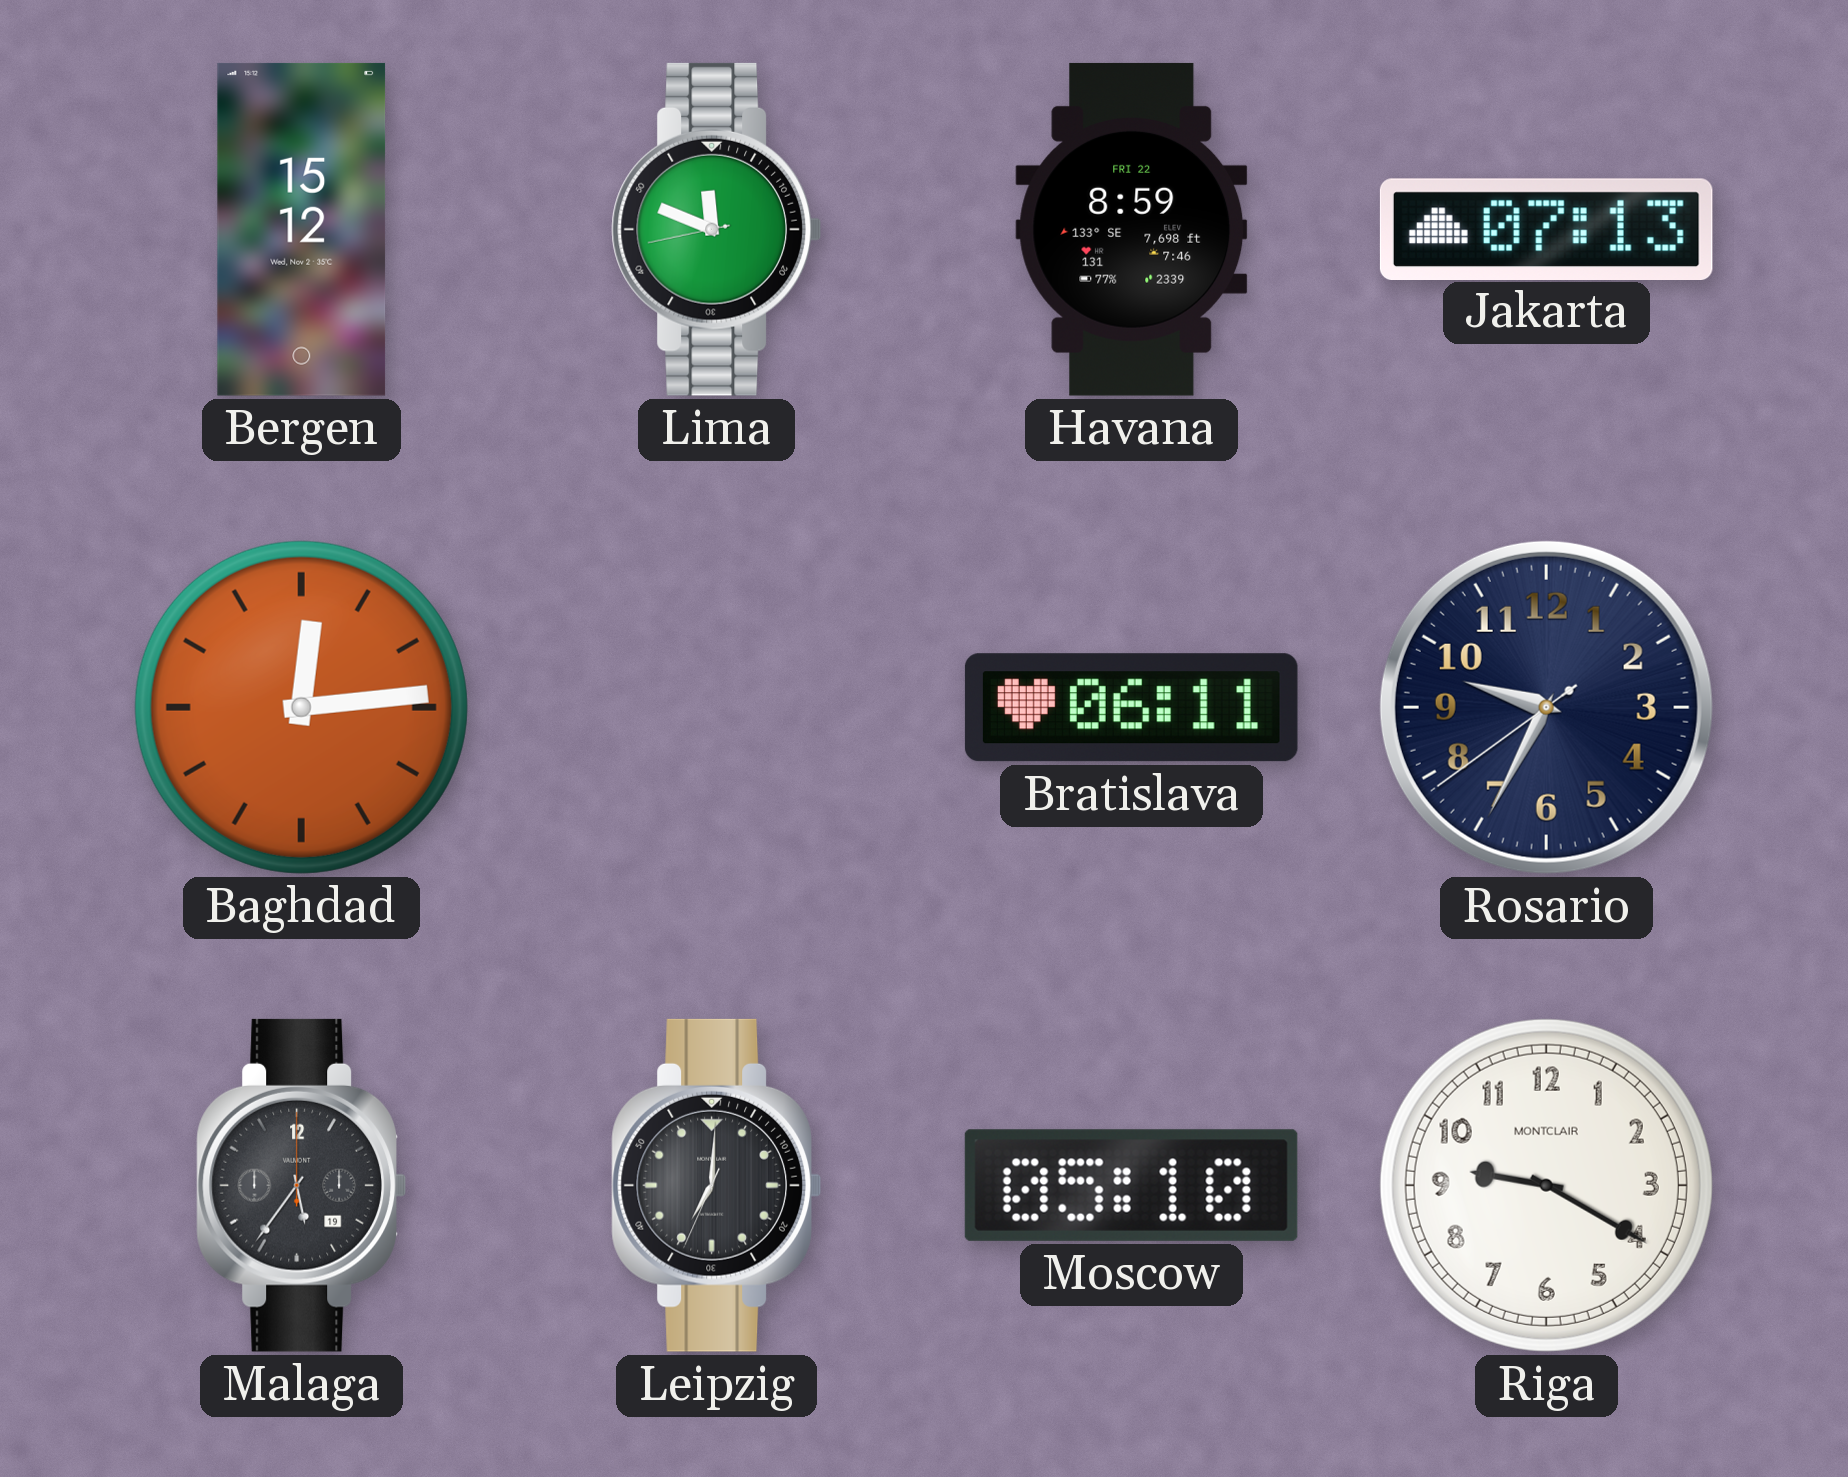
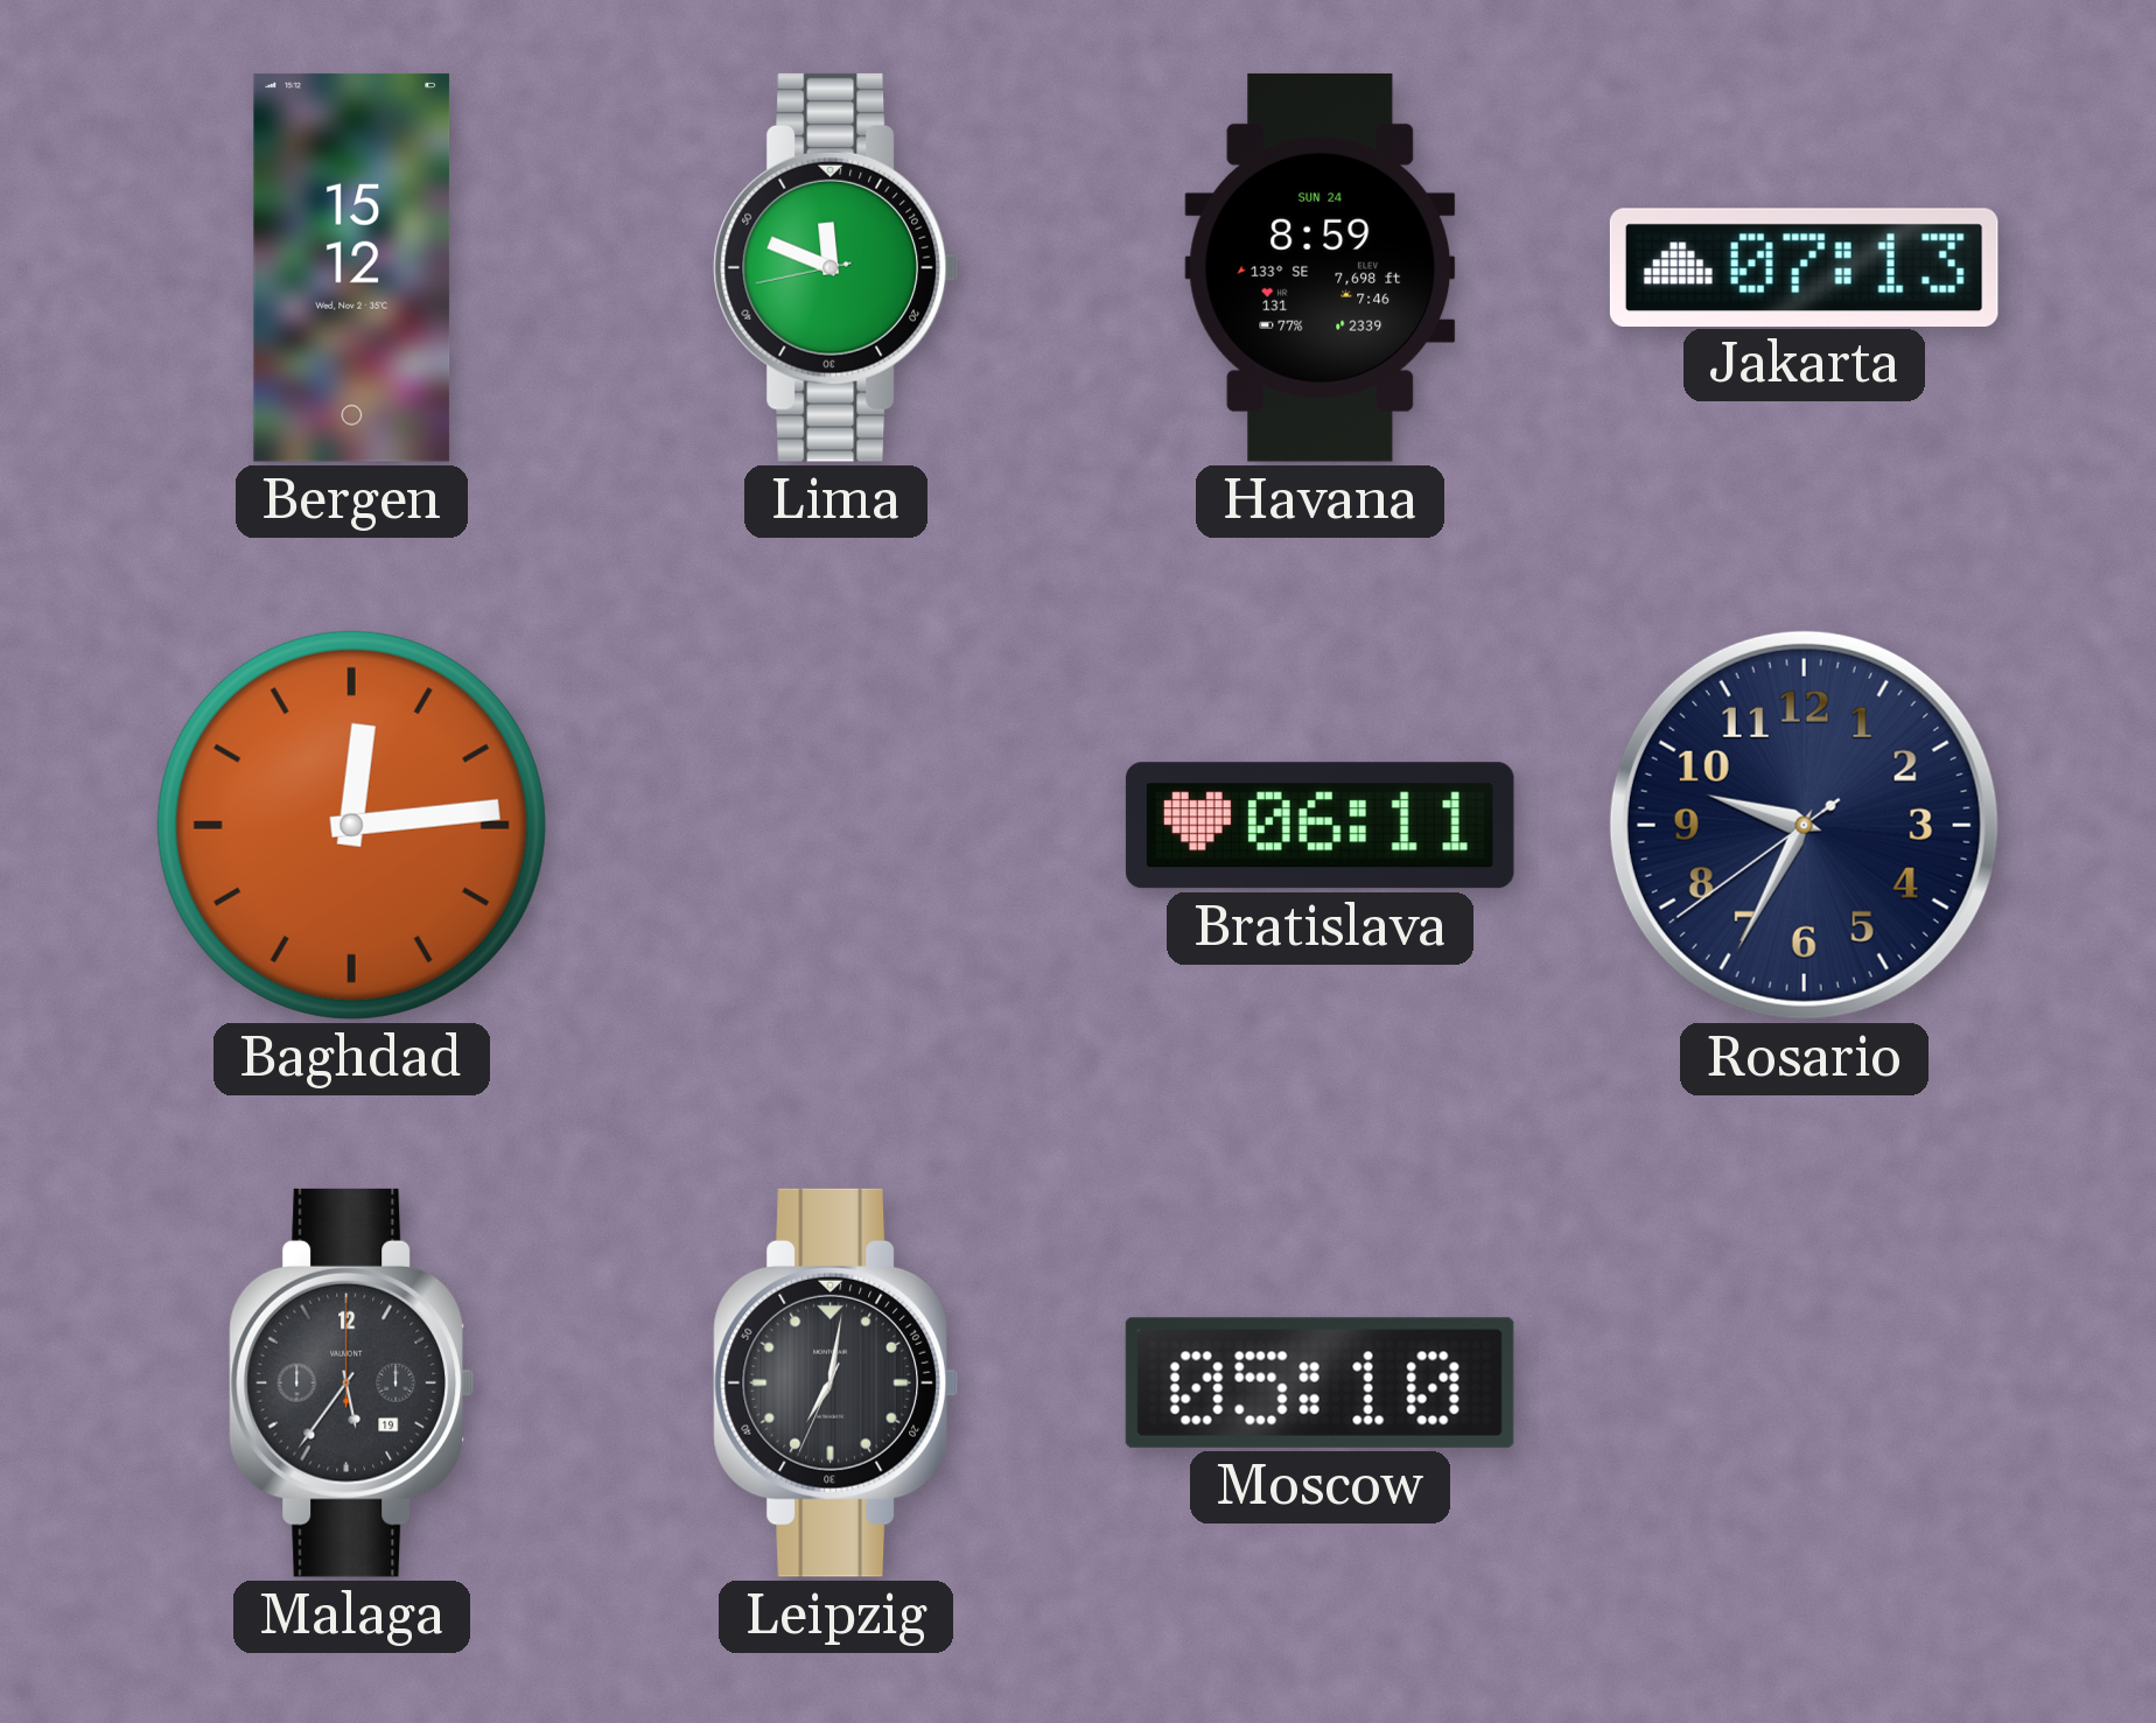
Havana date: FRI 22 -> SUN 24
Leipzig: 7:00 -> 7:01
Riga: 9:20 -> none
